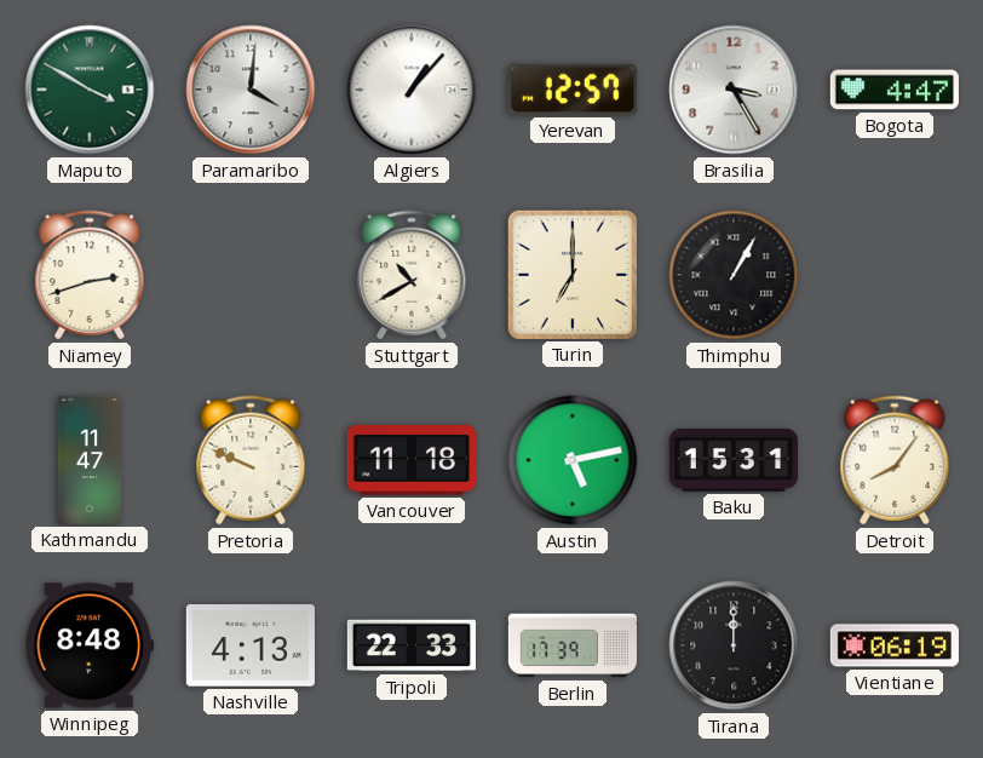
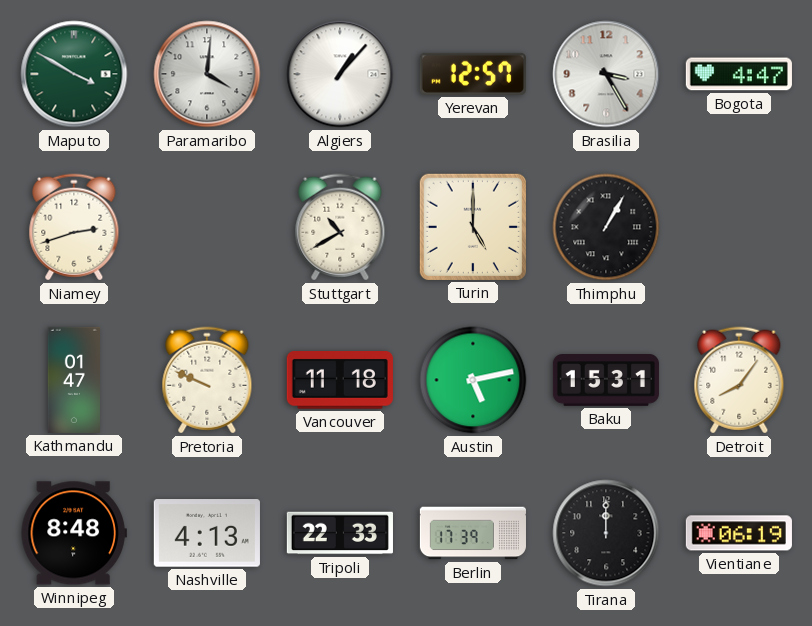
Turin: 7:00 -> 5:00
Kathmandu: 11:47 -> 01:47
